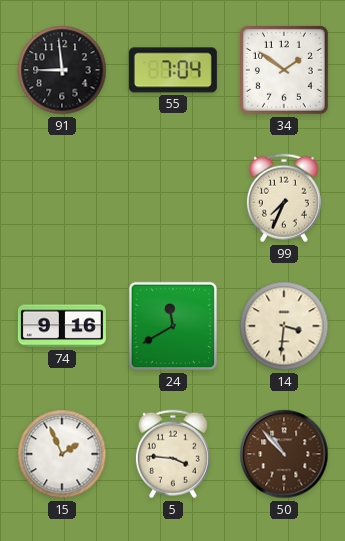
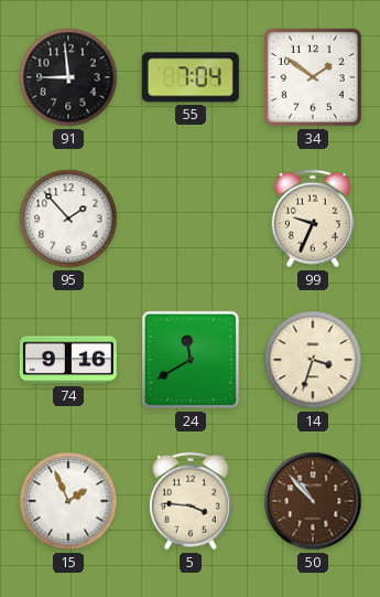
95: none -> 1:53
99: 7:34 -> 9:34
14: 3:31 -> 3:33
